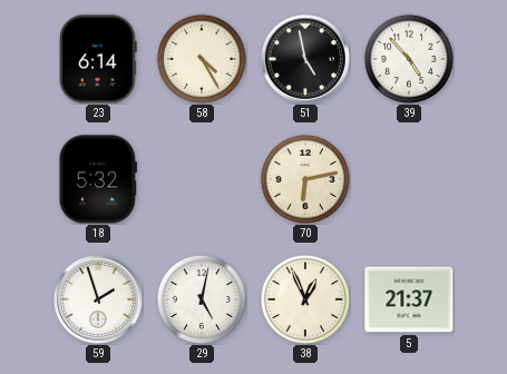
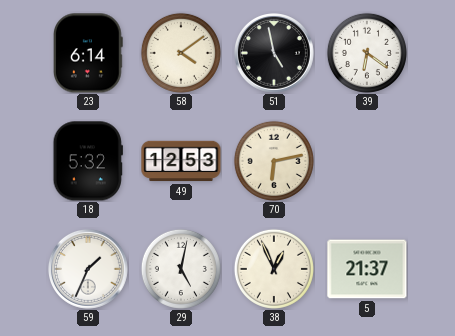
58: 4:25 -> 4:09
39: 4:53 -> 6:21
49: none -> 12:53
59: 1:57 -> 1:34
